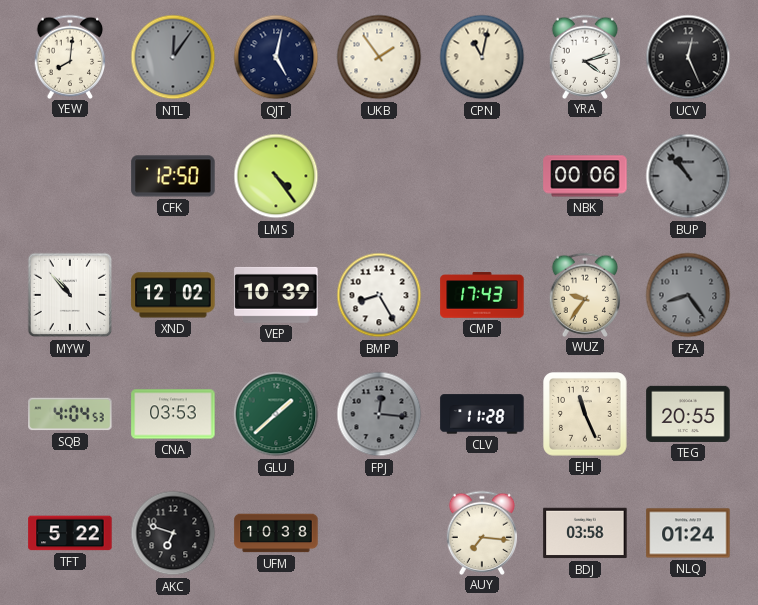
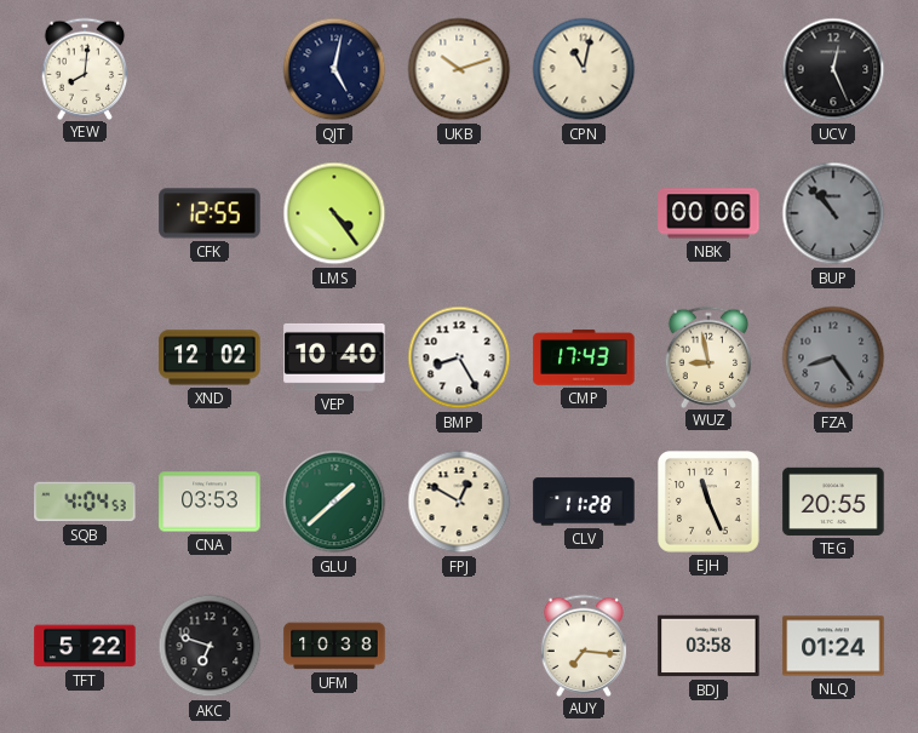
NTL: 12:06 -> none
UKB: 1:54 -> 10:12
YRA: 4:12 -> none
CFK: 12:50 -> 12:55
MYW: 10:53 -> none
VEP: 10:39 -> 10:40
WUZ: 9:36 -> 8:58
FPJ: 12:16 -> 12:50
FPJ dial: grey -> cream
